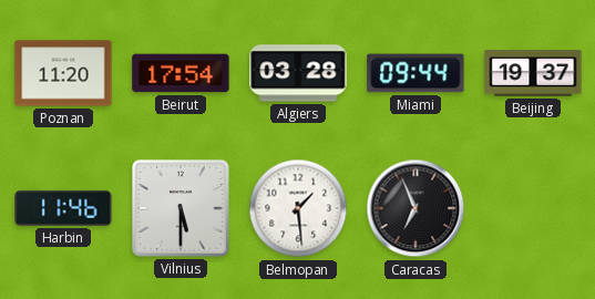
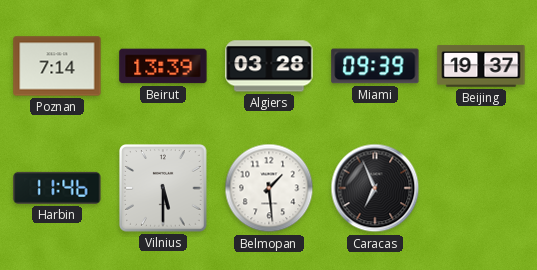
Poznan: 11:20 -> 7:14
Beirut: 17:54 -> 13:39
Miami: 09:44 -> 09:39
